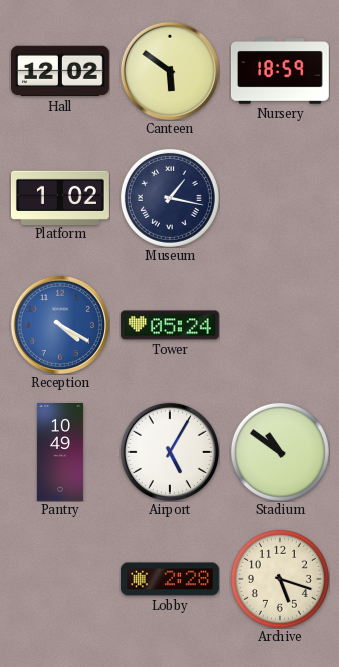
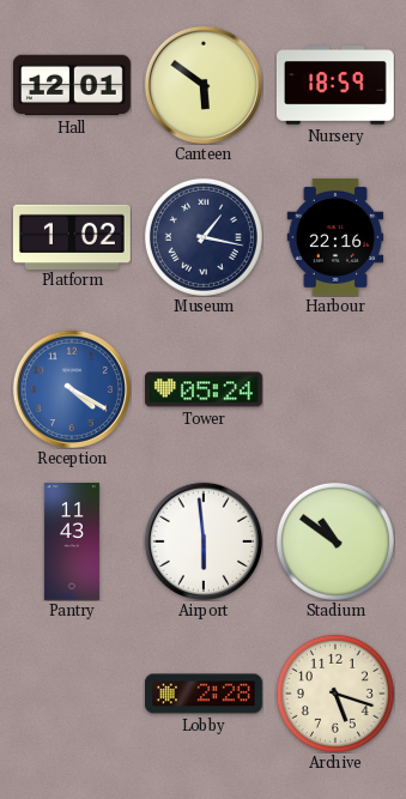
Hall: 12:02 -> 12:01
Harbour: none -> 22:16
Pantry: 10:49 -> 11:43
Airport: 5:05 -> 5:59
